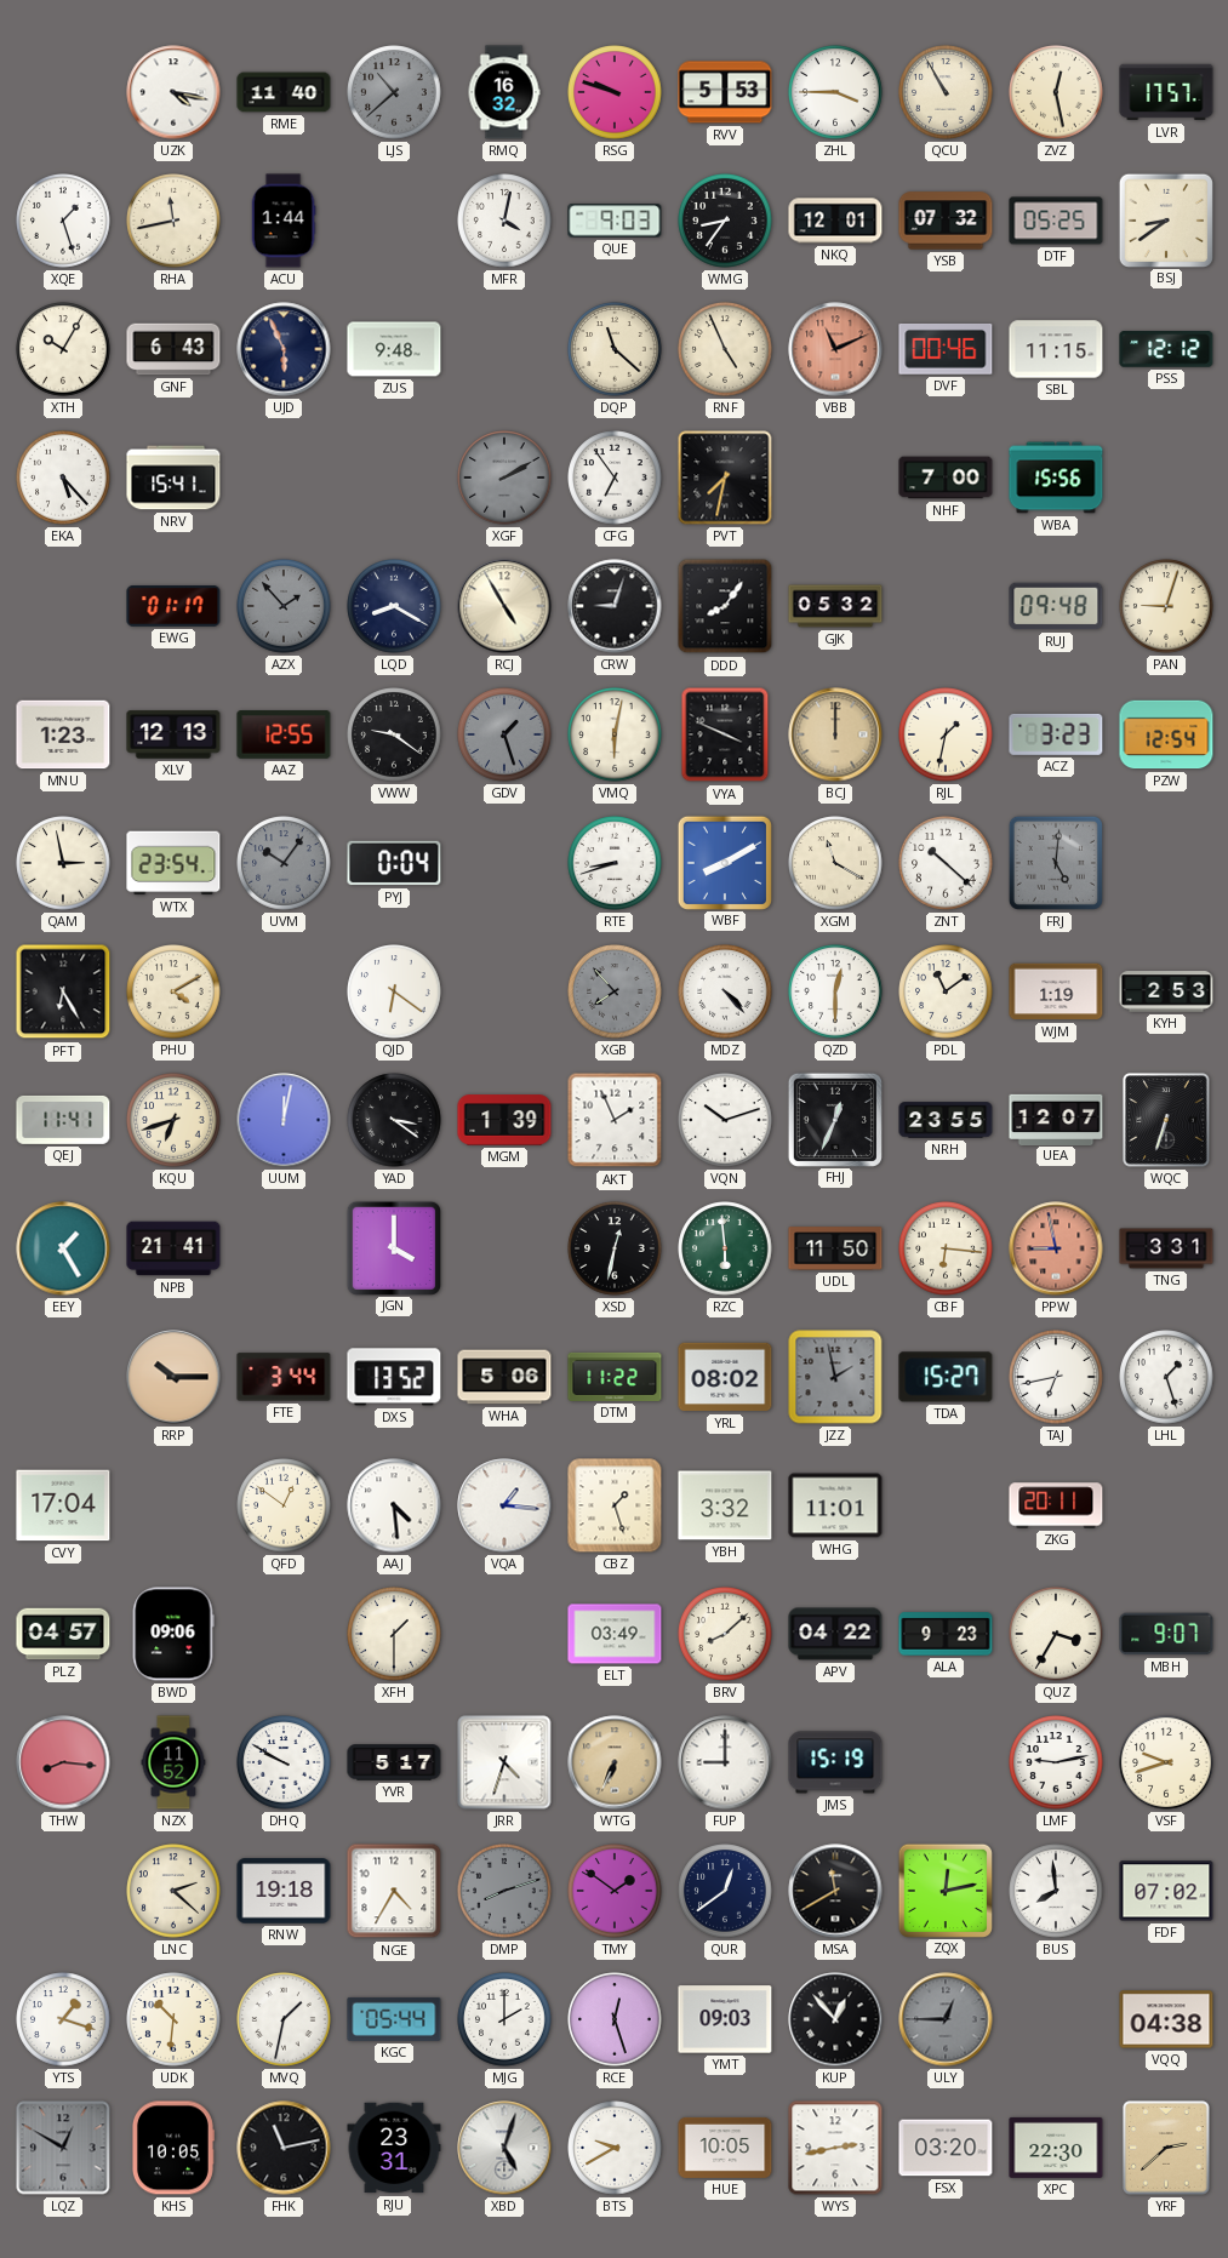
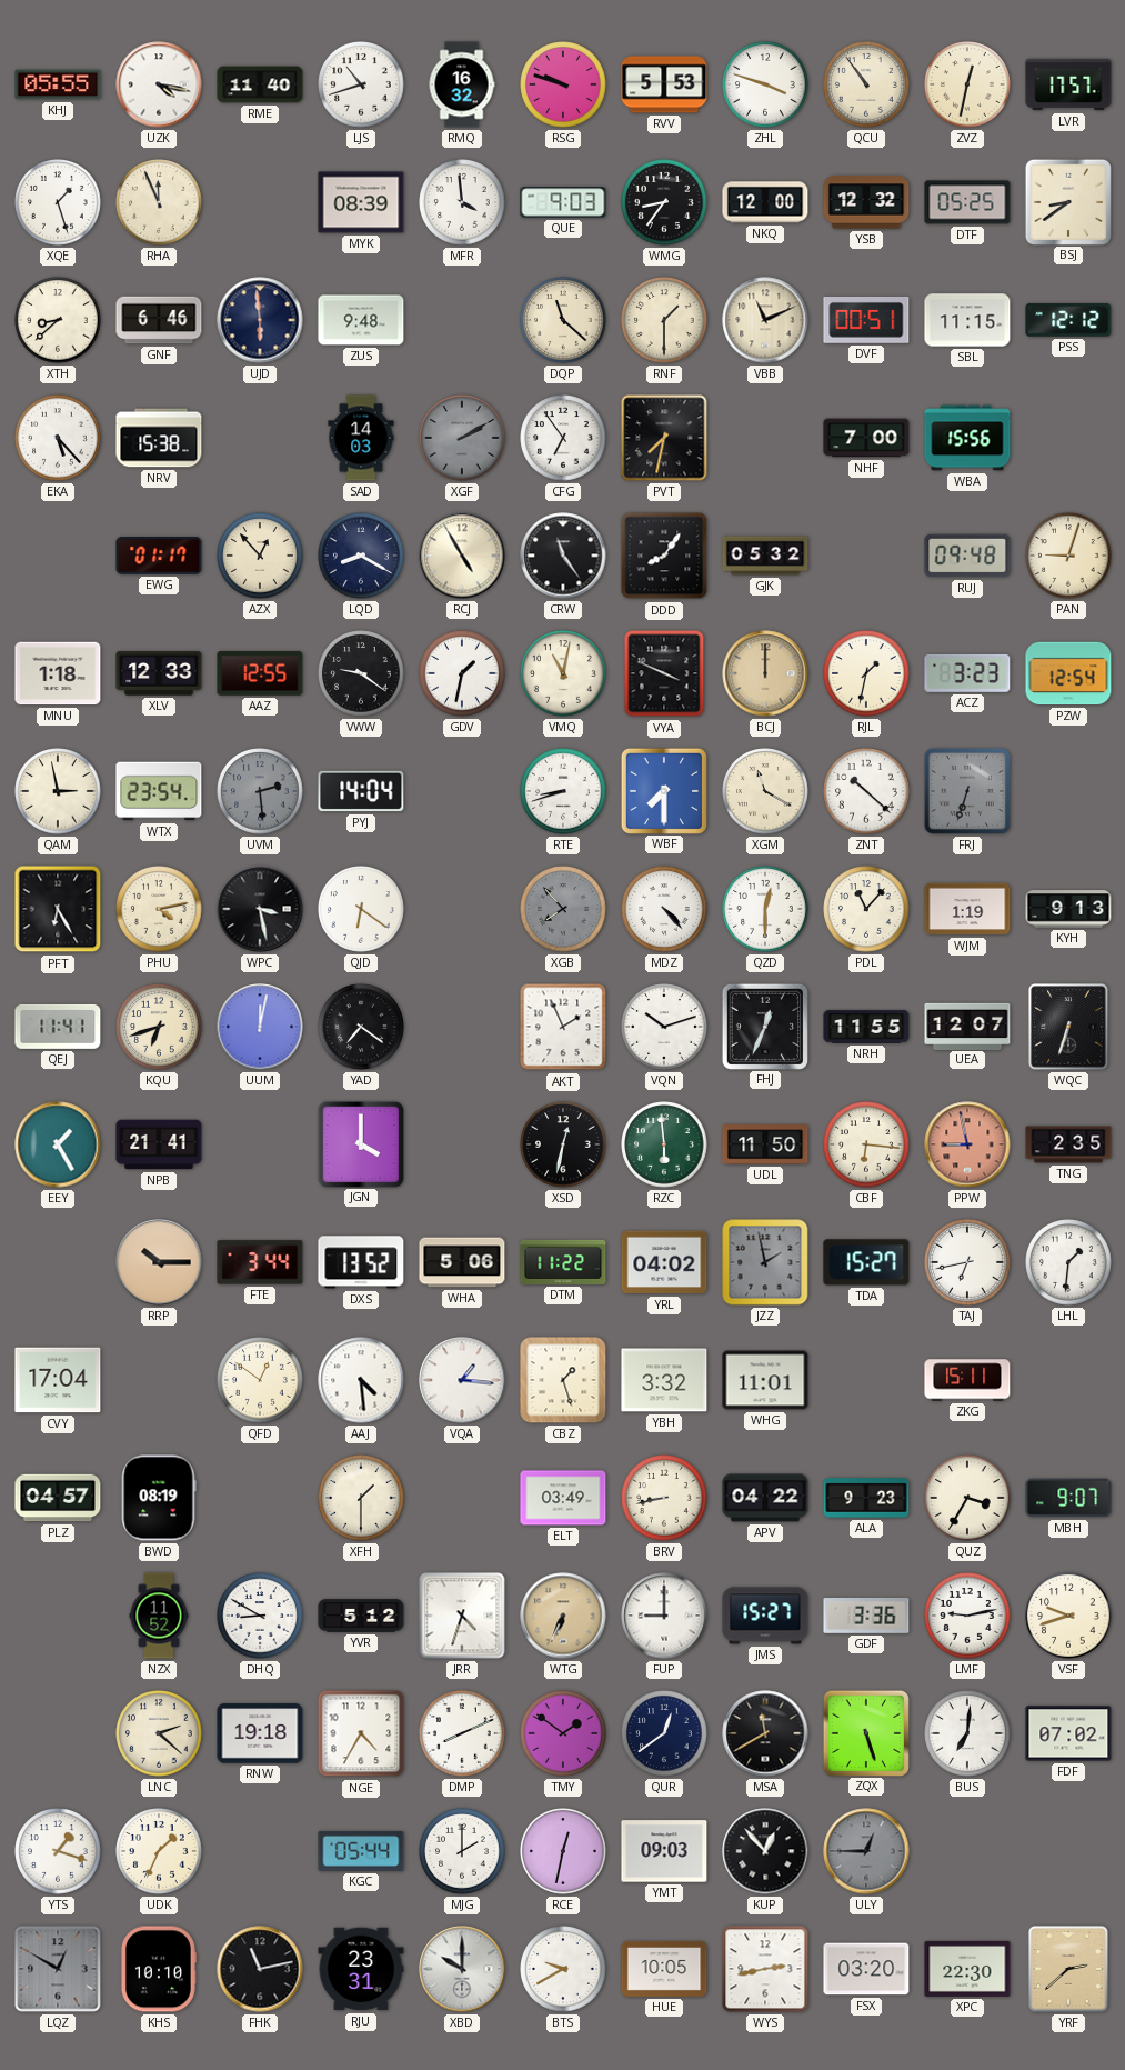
KHJ: none -> 05:55
LJS: 10:38 -> 10:42
LJS dial: grey -> white
ZHL: 3:45 -> 3:48
QCU: 10:55 -> 10:54
ZVZ: 12:28 -> 12:32
RHA: 11:43 -> 11:56
ACU: 1:44 -> none
MYK: none -> 08:39
MFR: 4:02 -> 3:59
NKQ: 12:01 -> 12:00
YSB: 07:32 -> 12:32
XTH: 10:05 -> 8:38
GNF: 6:43 -> 6:46
UJD: 5:56 -> 5:59
RNF: 4:56 -> 1:30
VBB dial: salmon -> cream
DVF: 00:46 -> 00:51
NRV: 15:41 -> 15:38
SAD: none -> 14:03
AZX: 1:53 -> 12:53
AZX dial: grey -> cream
CRW: 9:03 -> 11:24
MNU: 1:23 -> 1:18
XLV: 12:13 -> 12:33
GDV: 1:27 -> 1:32
GDV dial: grey -> white
VMQ: 6:02 -> 11:02
UVM: 10:06 -> 2:29
PYJ: 0:04 -> 14:04
WBF: 8:10 -> 7:30
FRJ: 5:01 -> 6:33
PHU: 4:10 -> 4:13
WPC: none -> 3:28
PDL: 11:09 -> 11:07
KYH: 2:53 -> 9:13
YAD: 3:21 -> 7:21
MGM: 1:39 -> none
NRH: 23:55 -> 11:55
TNG: 3:31 -> 2:35
YRL: 08:02 -> 04:02
LHL: 1:27 -> 1:31
ZKG: 20:11 -> 15:11
BWD: 09:06 -> 08:19
BRV: 8:08 -> 8:43
THW: 8:16 -> none
DHQ: 9:50 -> 8:50
YVR: 5:17 -> 5:12
JMS: 15:19 -> 15:27
GDF: none -> 3:36
DMP: 8:12 -> 8:11
DMP dial: grey -> white
ZQX: 12:13 -> 5:27
BUS: 7:59 -> 7:01
UDK: 10:31 -> 1:34
MVQ: 1:32 -> none
RCE: 12:27 -> 12:32
VQQ: 04:38 -> none
KHS: 10:05 -> 10:10
XBD: 5:03 -> 10:00
